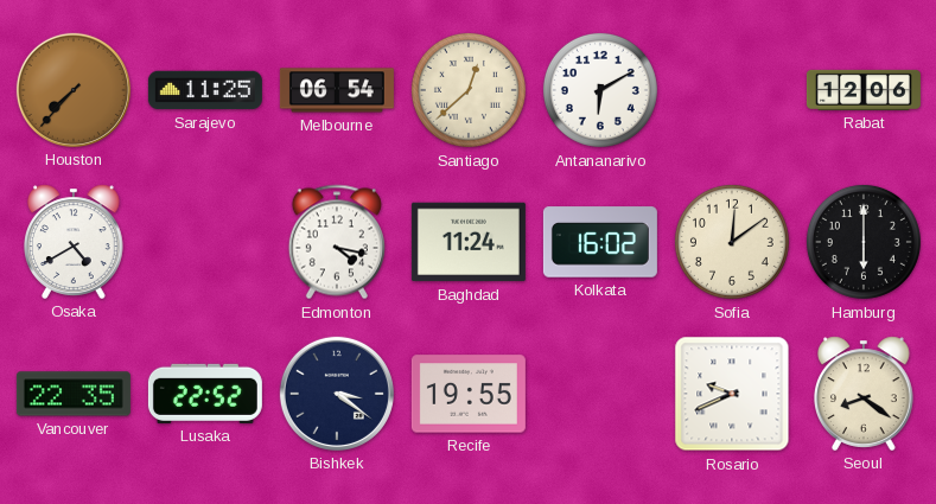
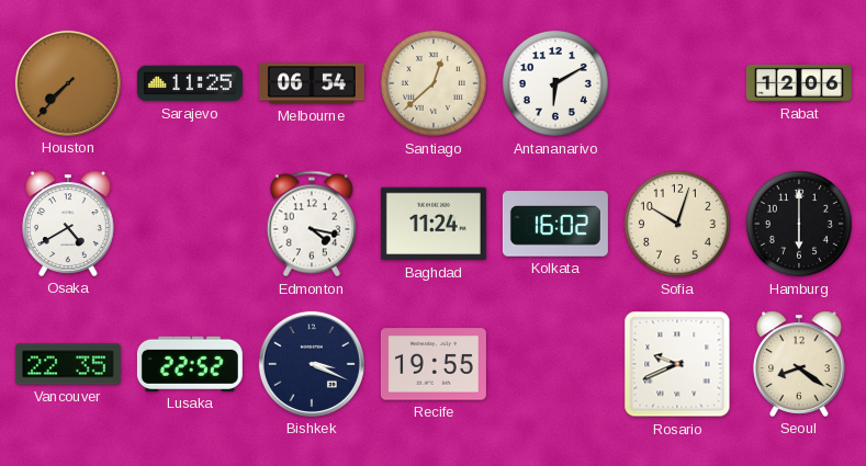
Sofia: 12:09 -> 10:03
Bishkek: 3:21 -> 3:19
